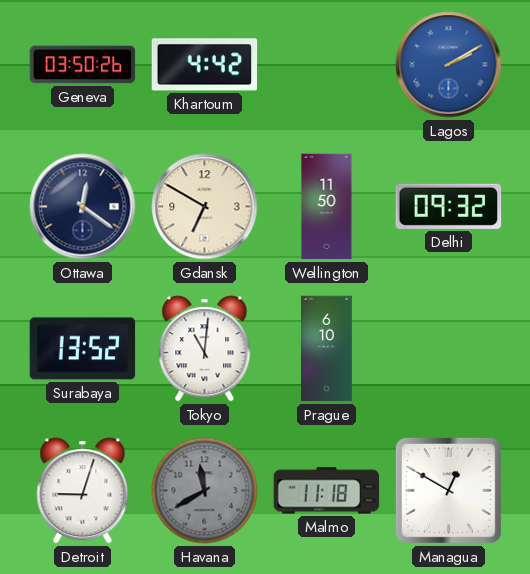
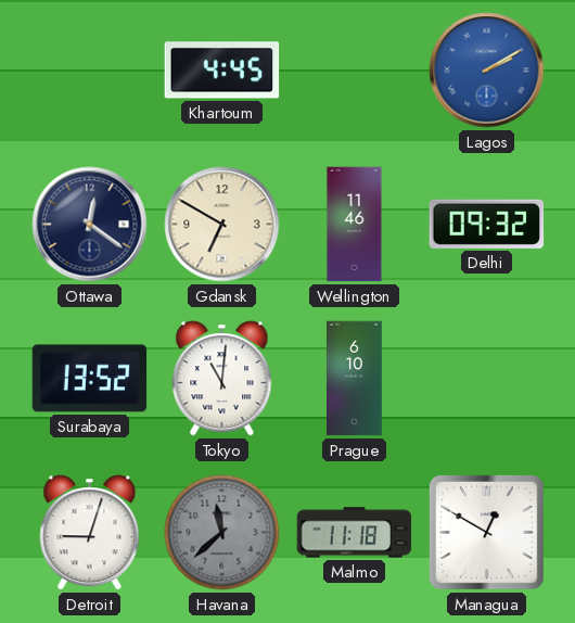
Geneva: 03:50 -> none
Khartoum: 4:42 -> 4:45
Wellington: 11:50 -> 11:46
Havana: 11:40 -> 11:38
